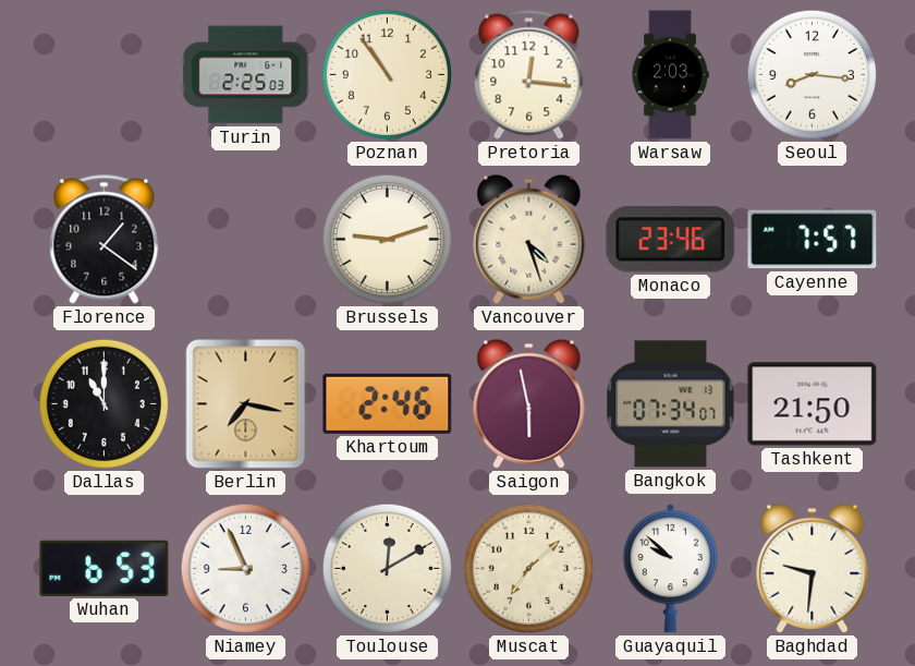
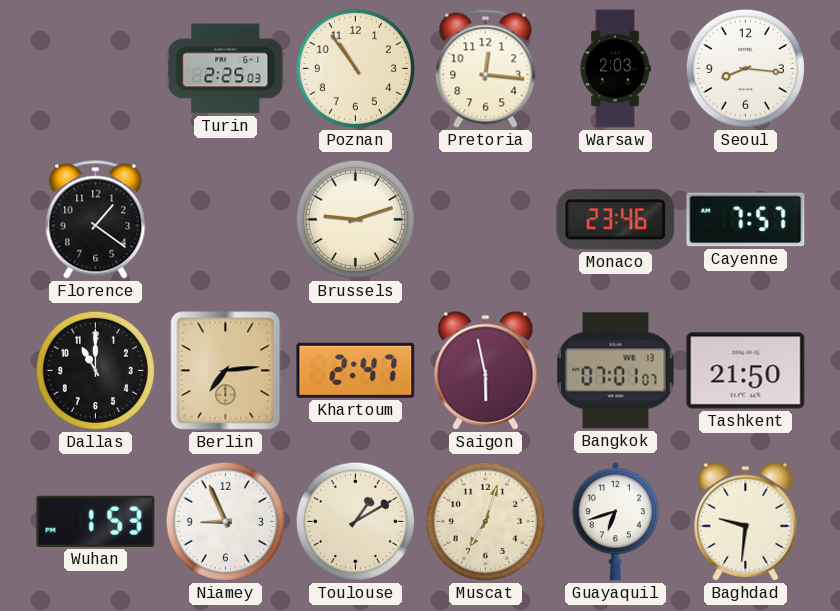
Vancouver: 4:27 -> none
Berlin: 7:17 -> 7:14
Khartoum: 2:46 -> 2:47
Bangkok: 07:34 -> 07:01
Wuhan: 6:53 -> 1:53
Toulouse: 12:10 -> 1:10
Muscat: 7:08 -> 7:03
Guayaquil: 9:52 -> 6:42
